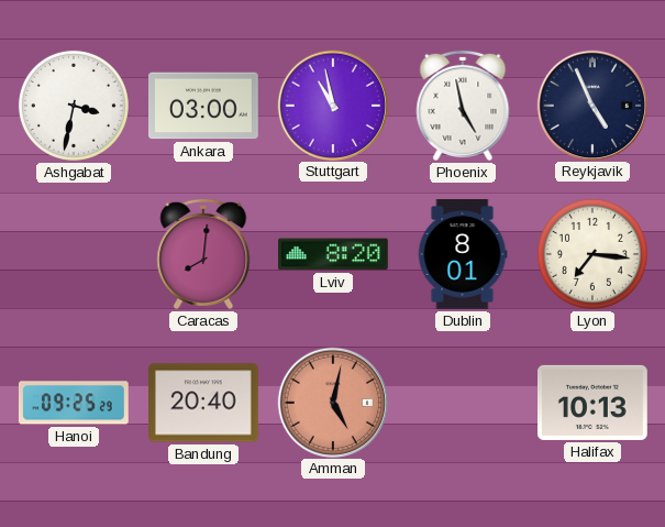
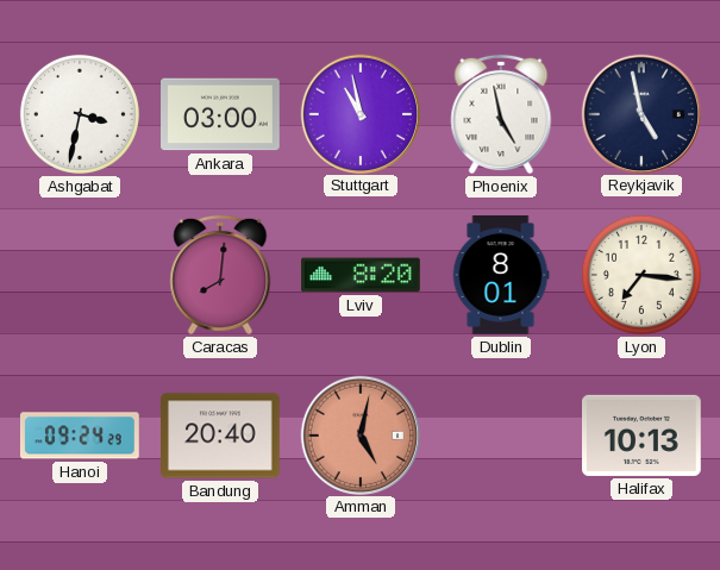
Reykjavik: 4:56 -> 4:58
Hanoi: 09:25 -> 09:24
